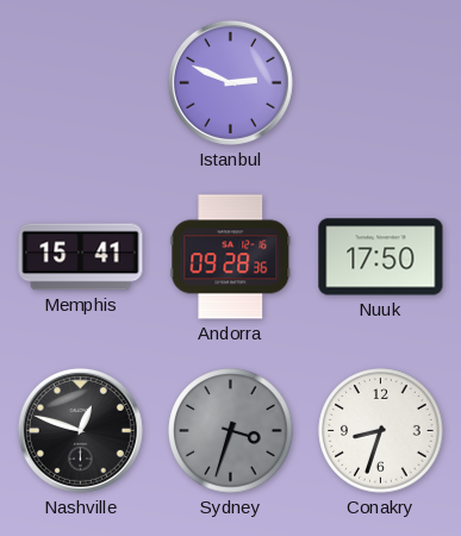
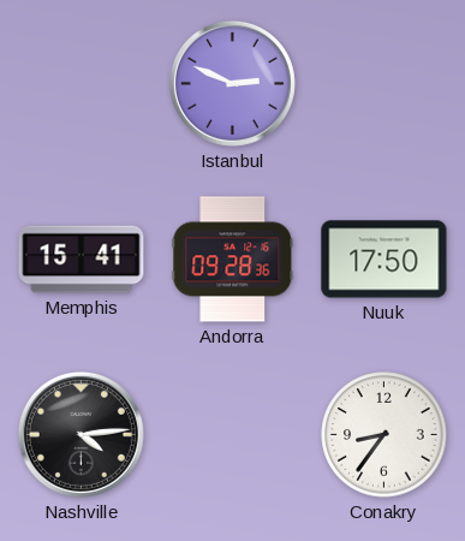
Nashville: 12:48 -> 4:14
Sydney: 3:33 -> none
Conakry: 8:33 -> 8:36
